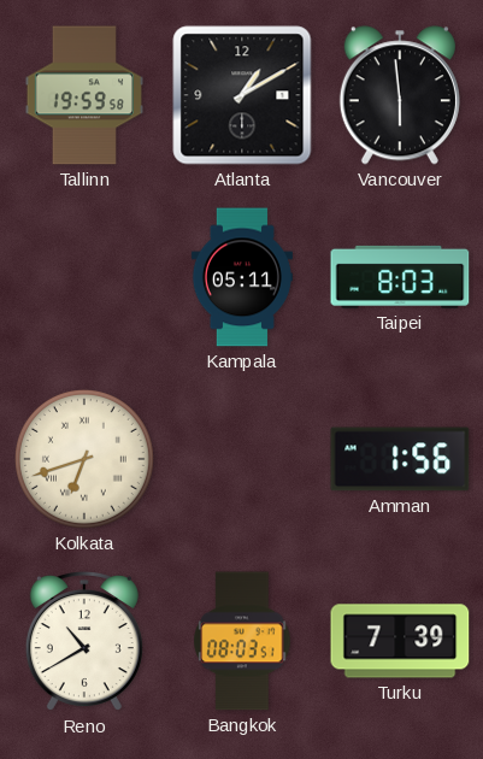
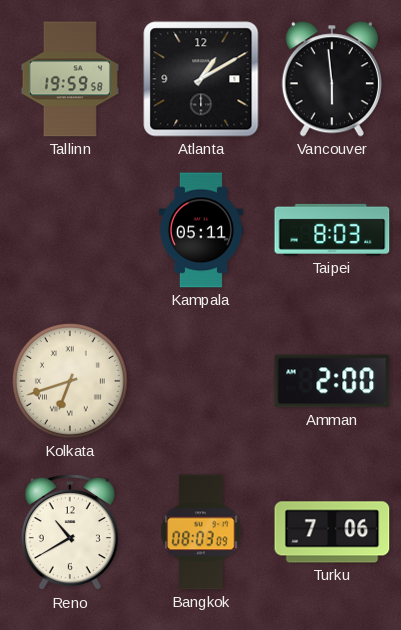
Amman: 1:56 -> 2:00
Bangkok: 08:03:51 -> 08:03:09
Turku: 7:39 -> 7:06
